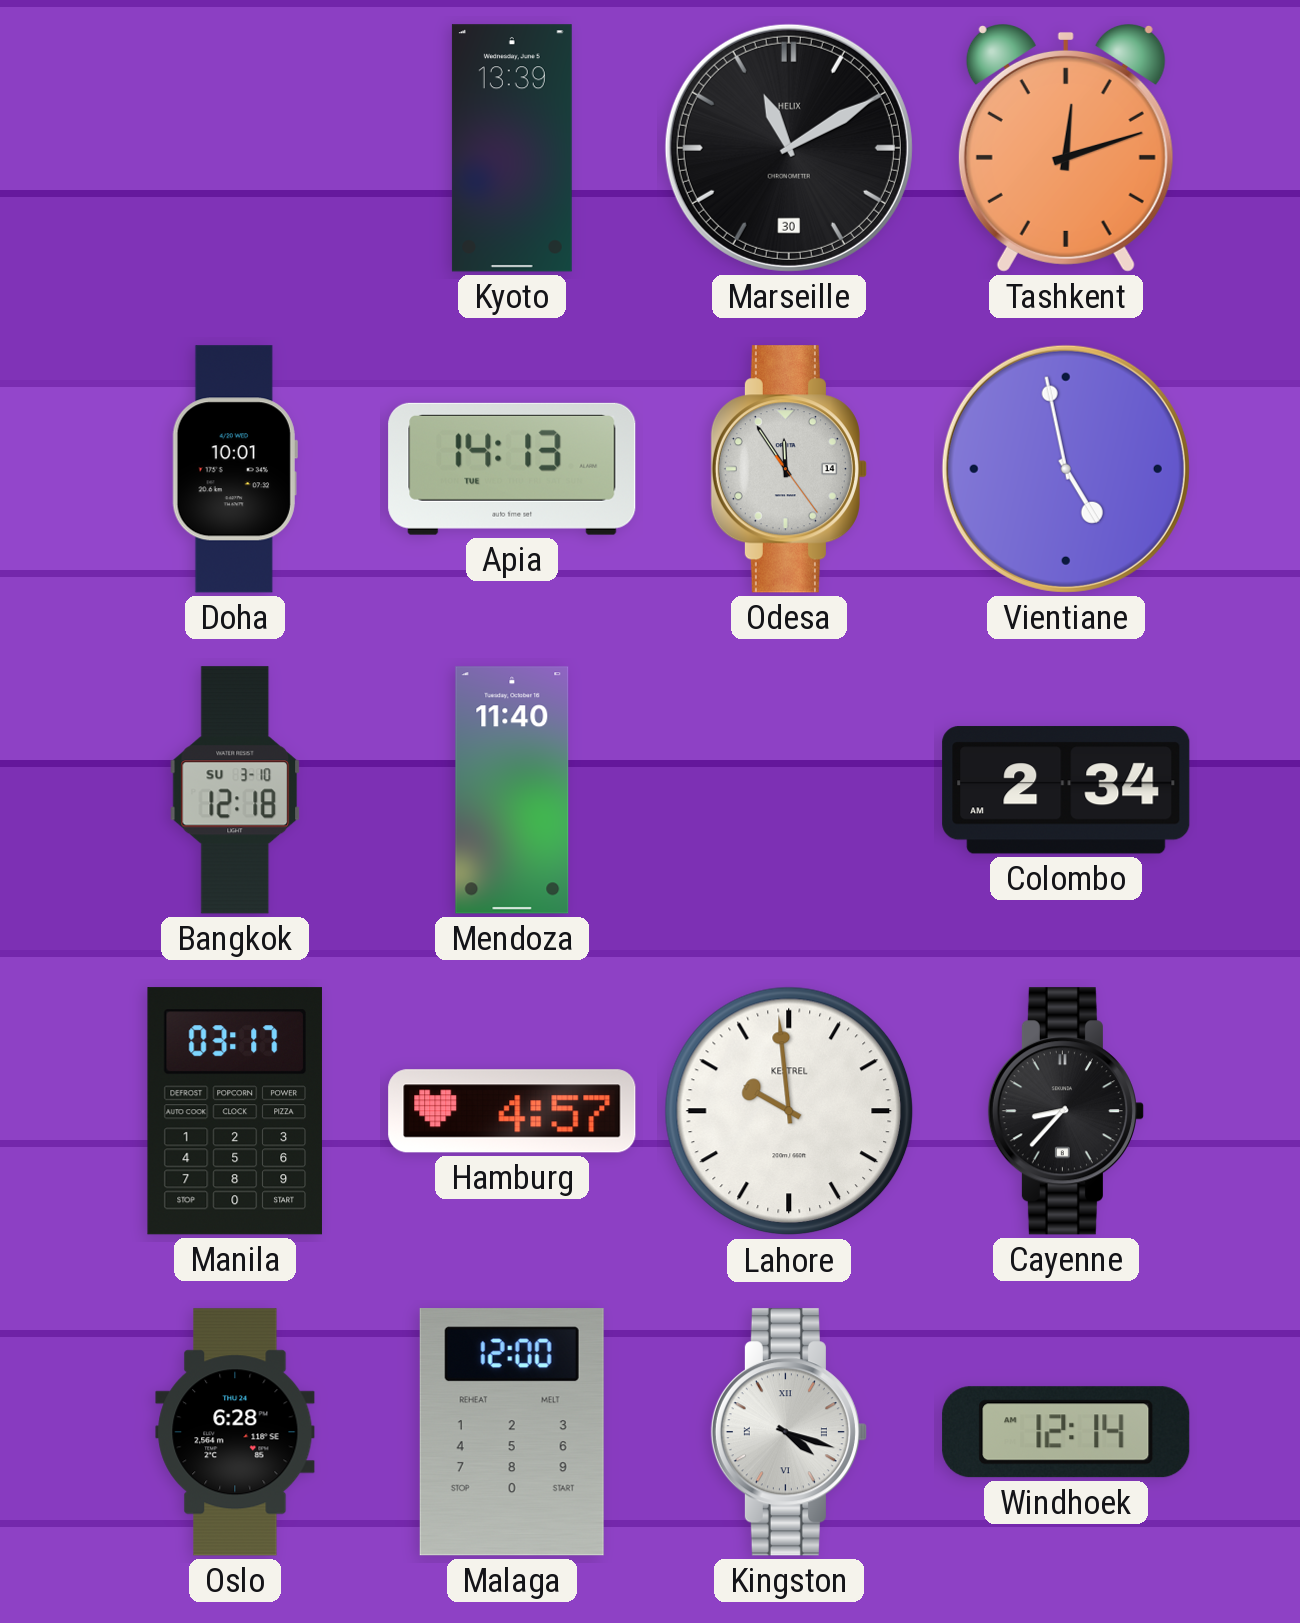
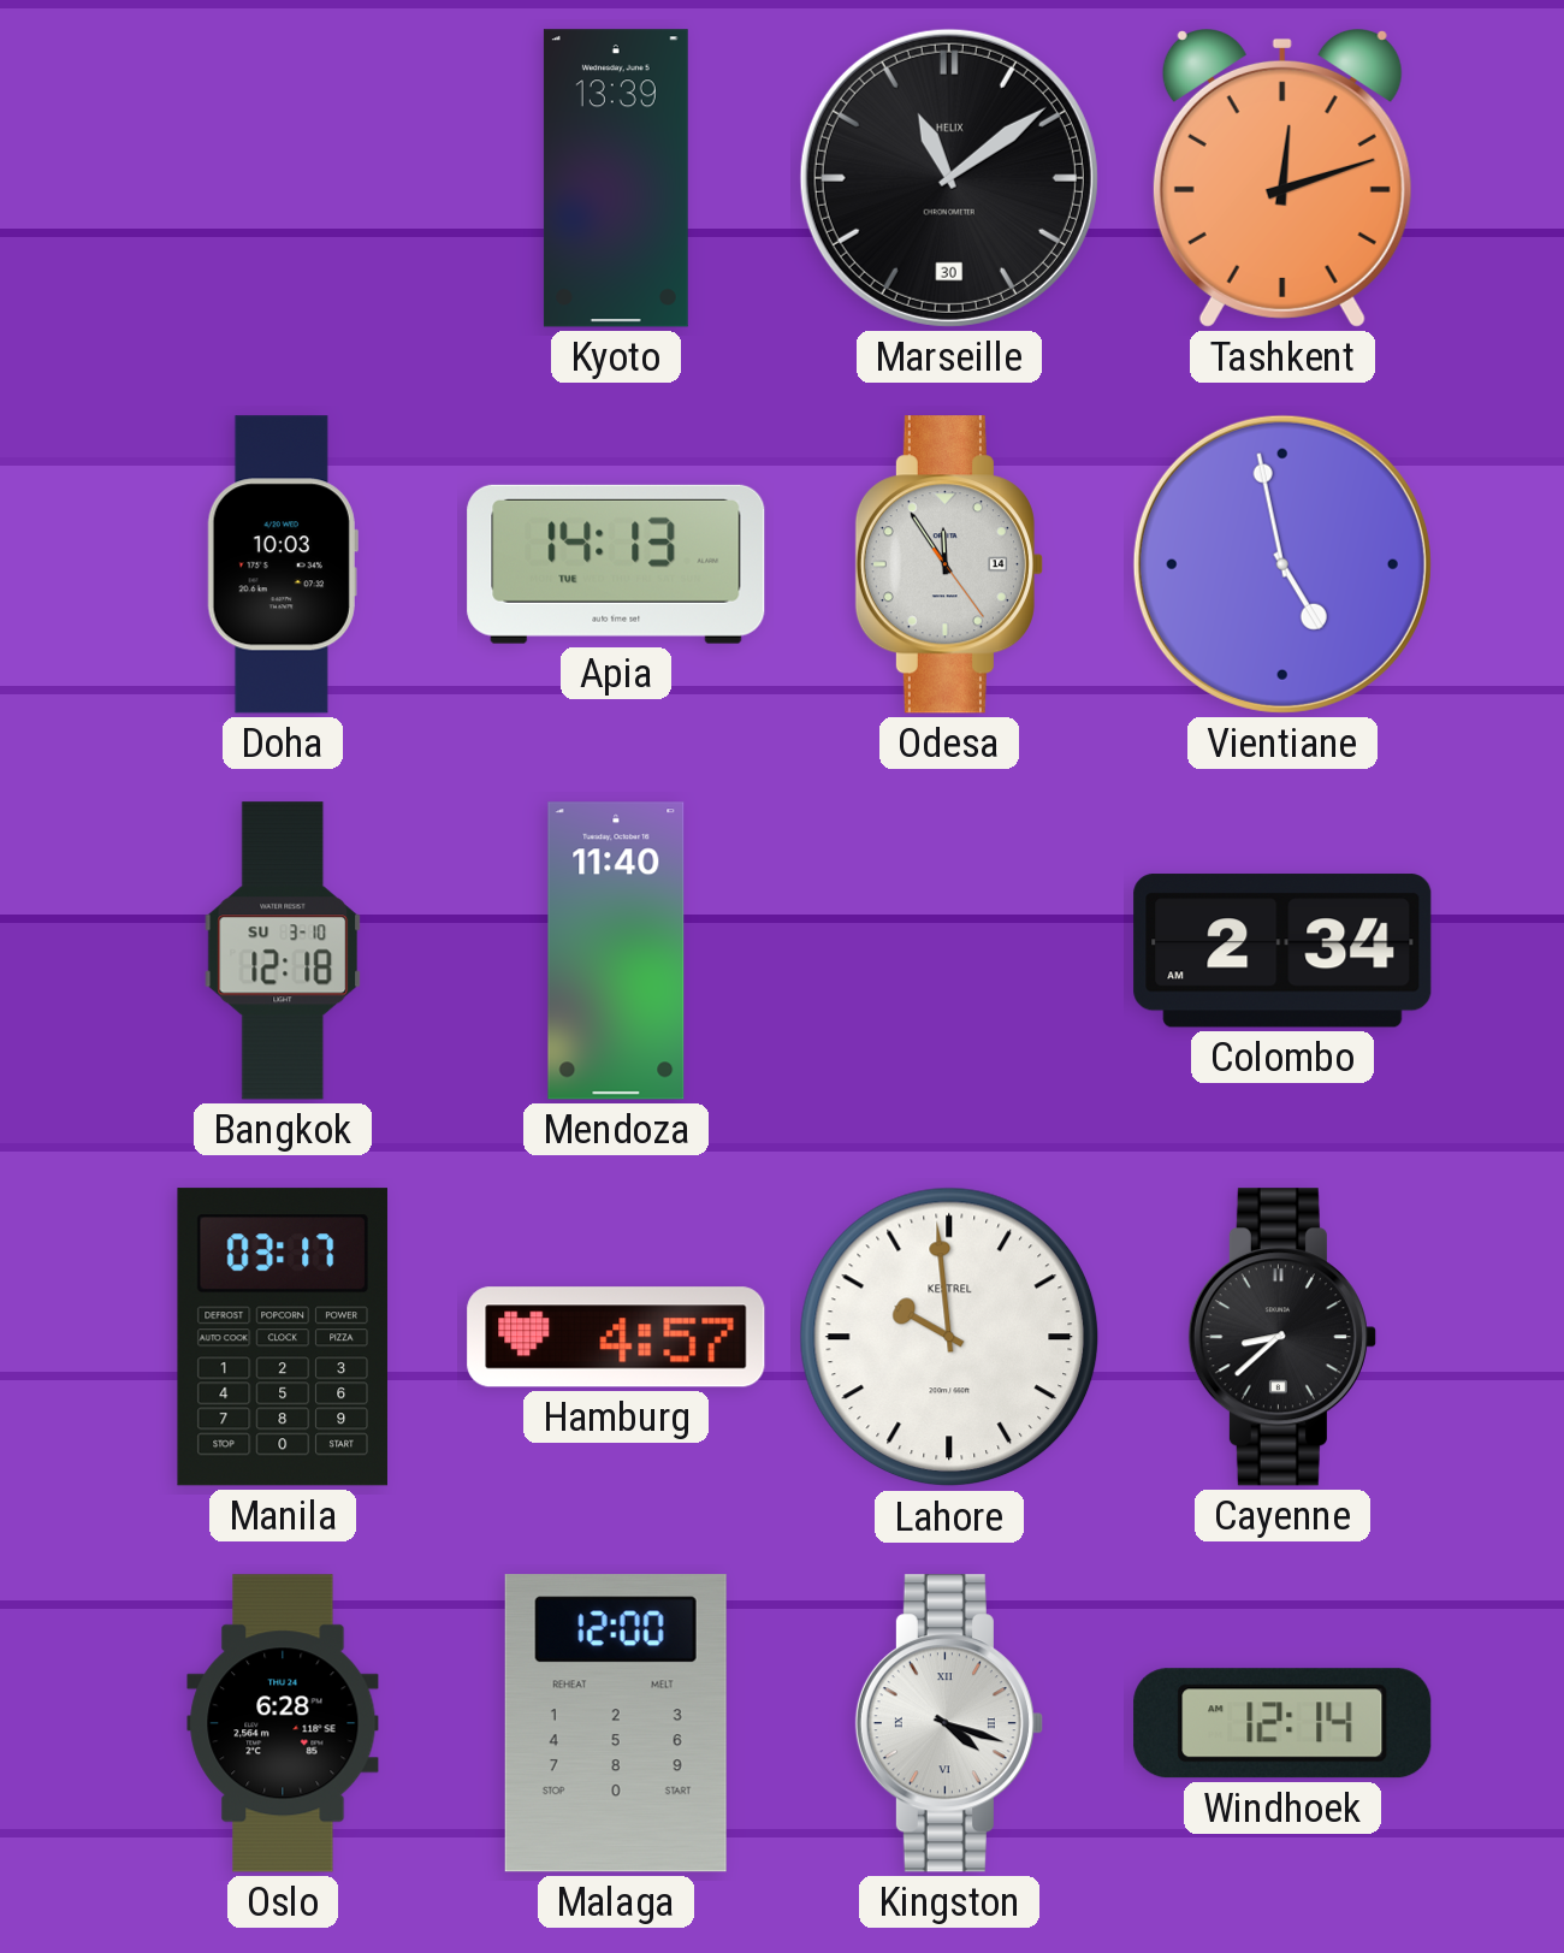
Marseille: 11:10 -> 11:09
Doha: 10:01 -> 10:03
Cayenne: 8:37 -> 8:38
